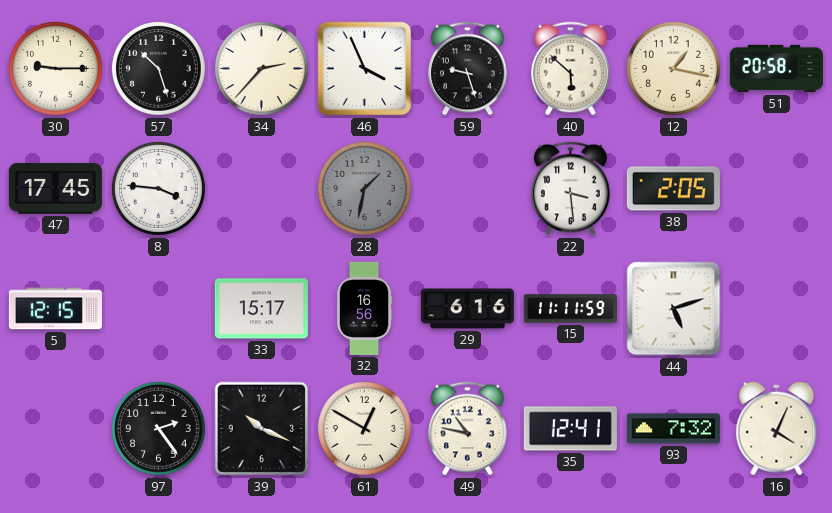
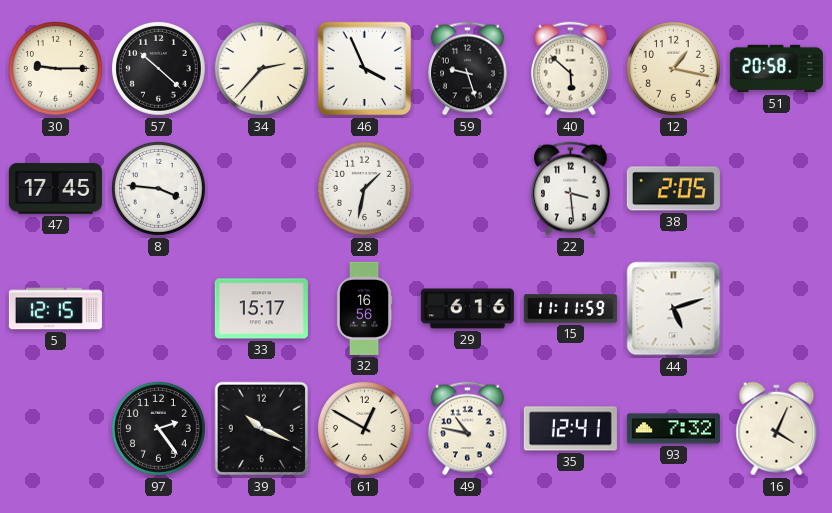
57: 10:27 -> 10:22
28 dial: grey -> white
